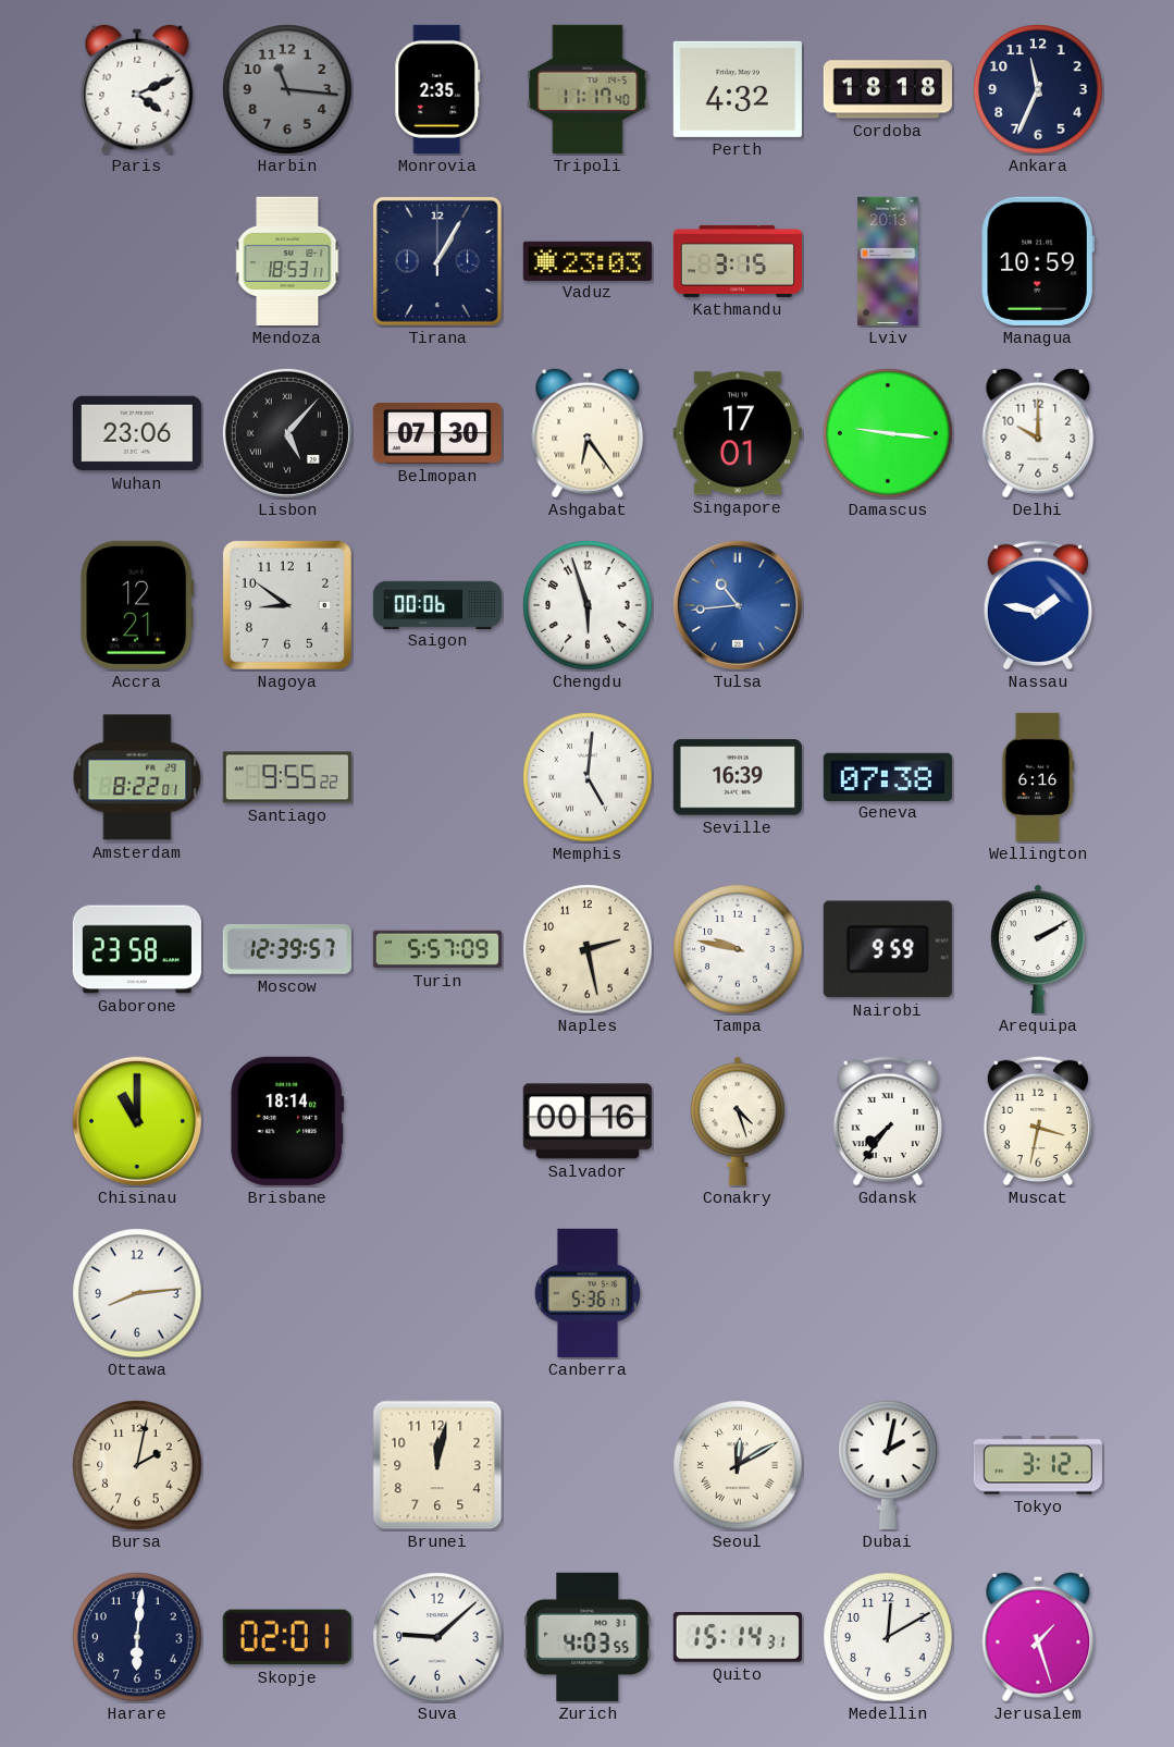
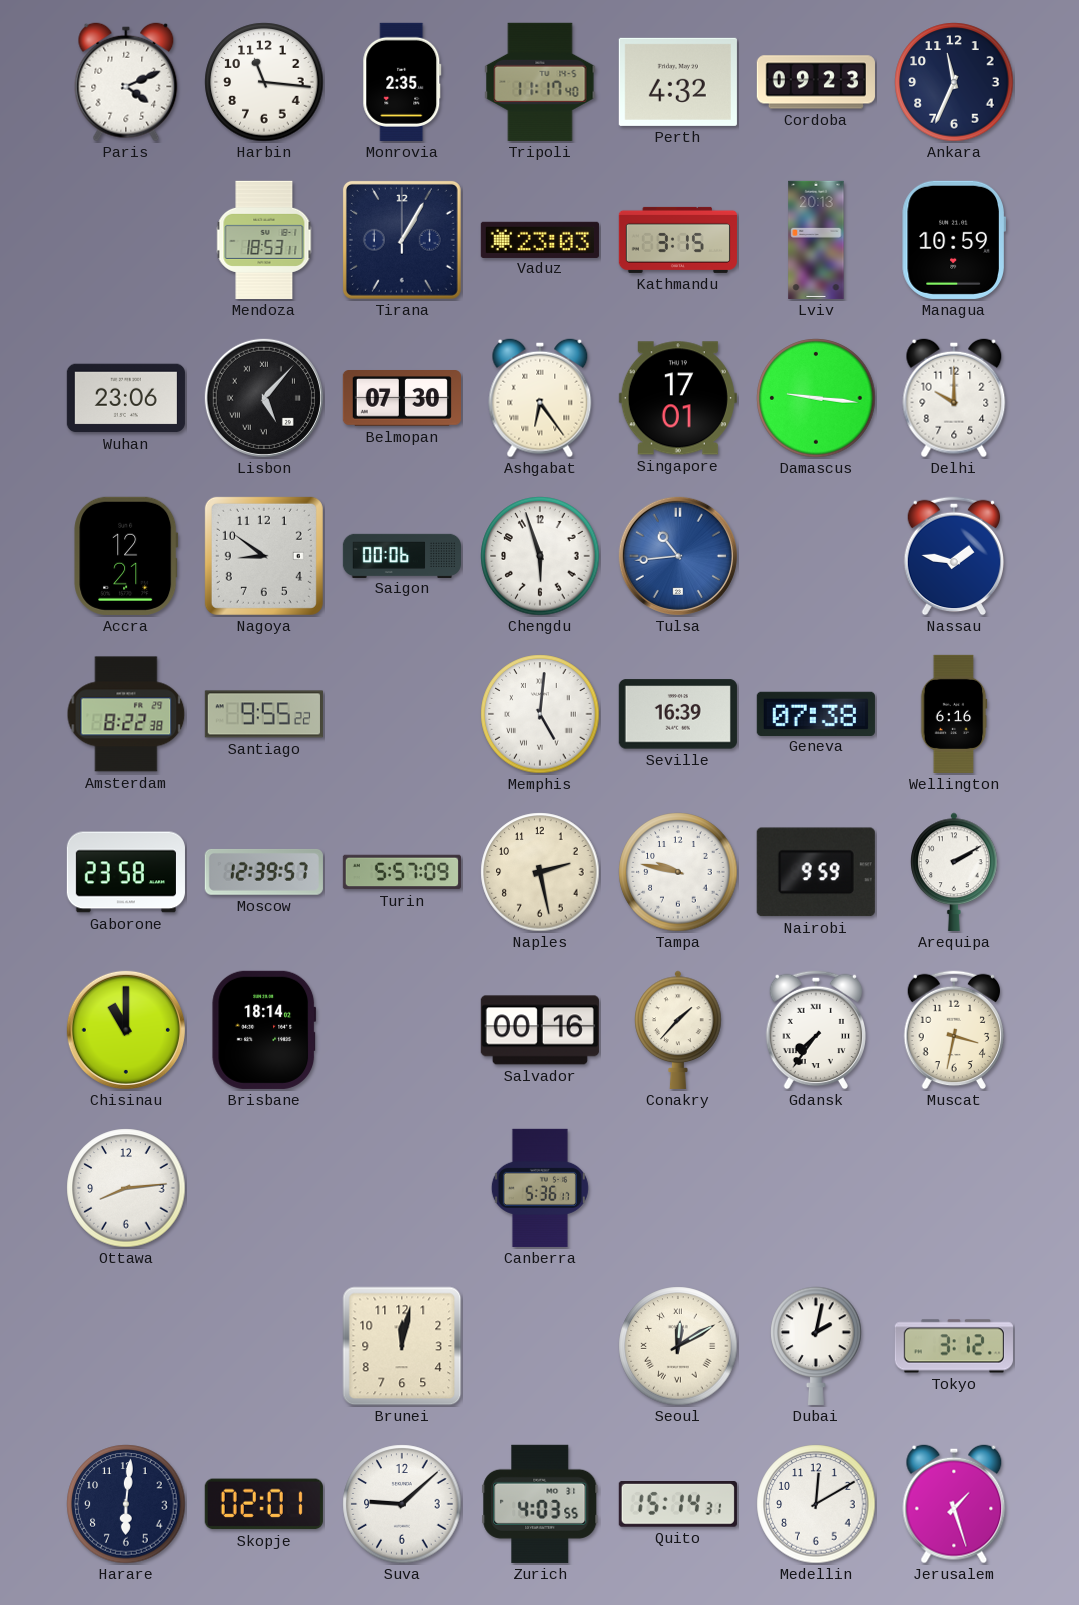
Harbin dial: grey -> white
Cordoba: 18:18 -> 09:23
Amsterdam: 8:22:01 -> 8:22:38
Conakry: 4:27 -> 1:37
Bursa: 2:02 -> none
